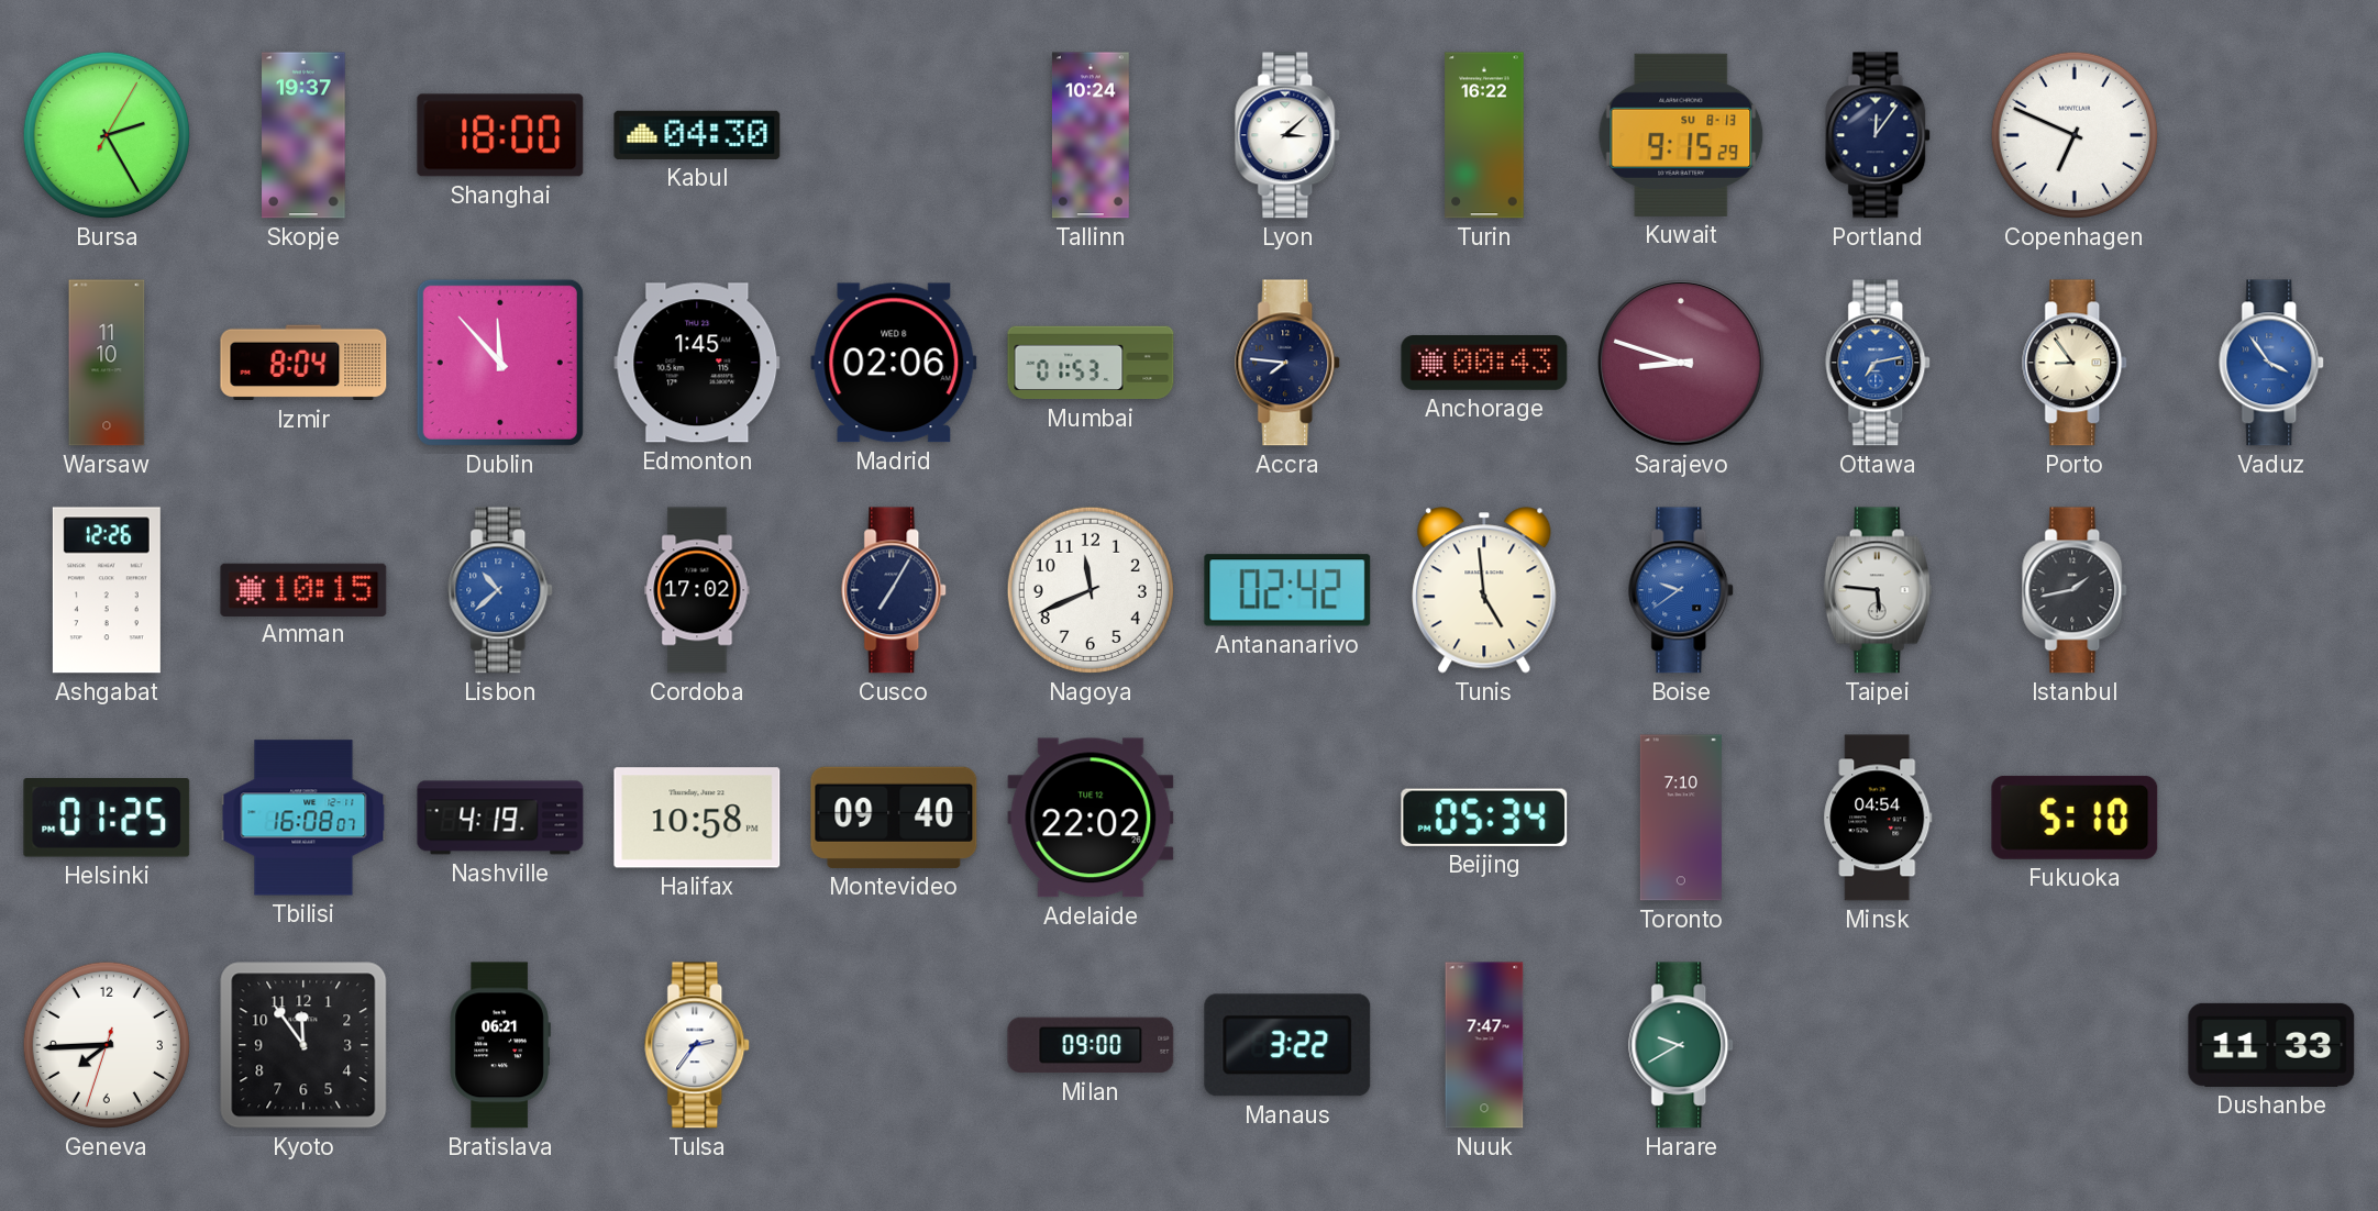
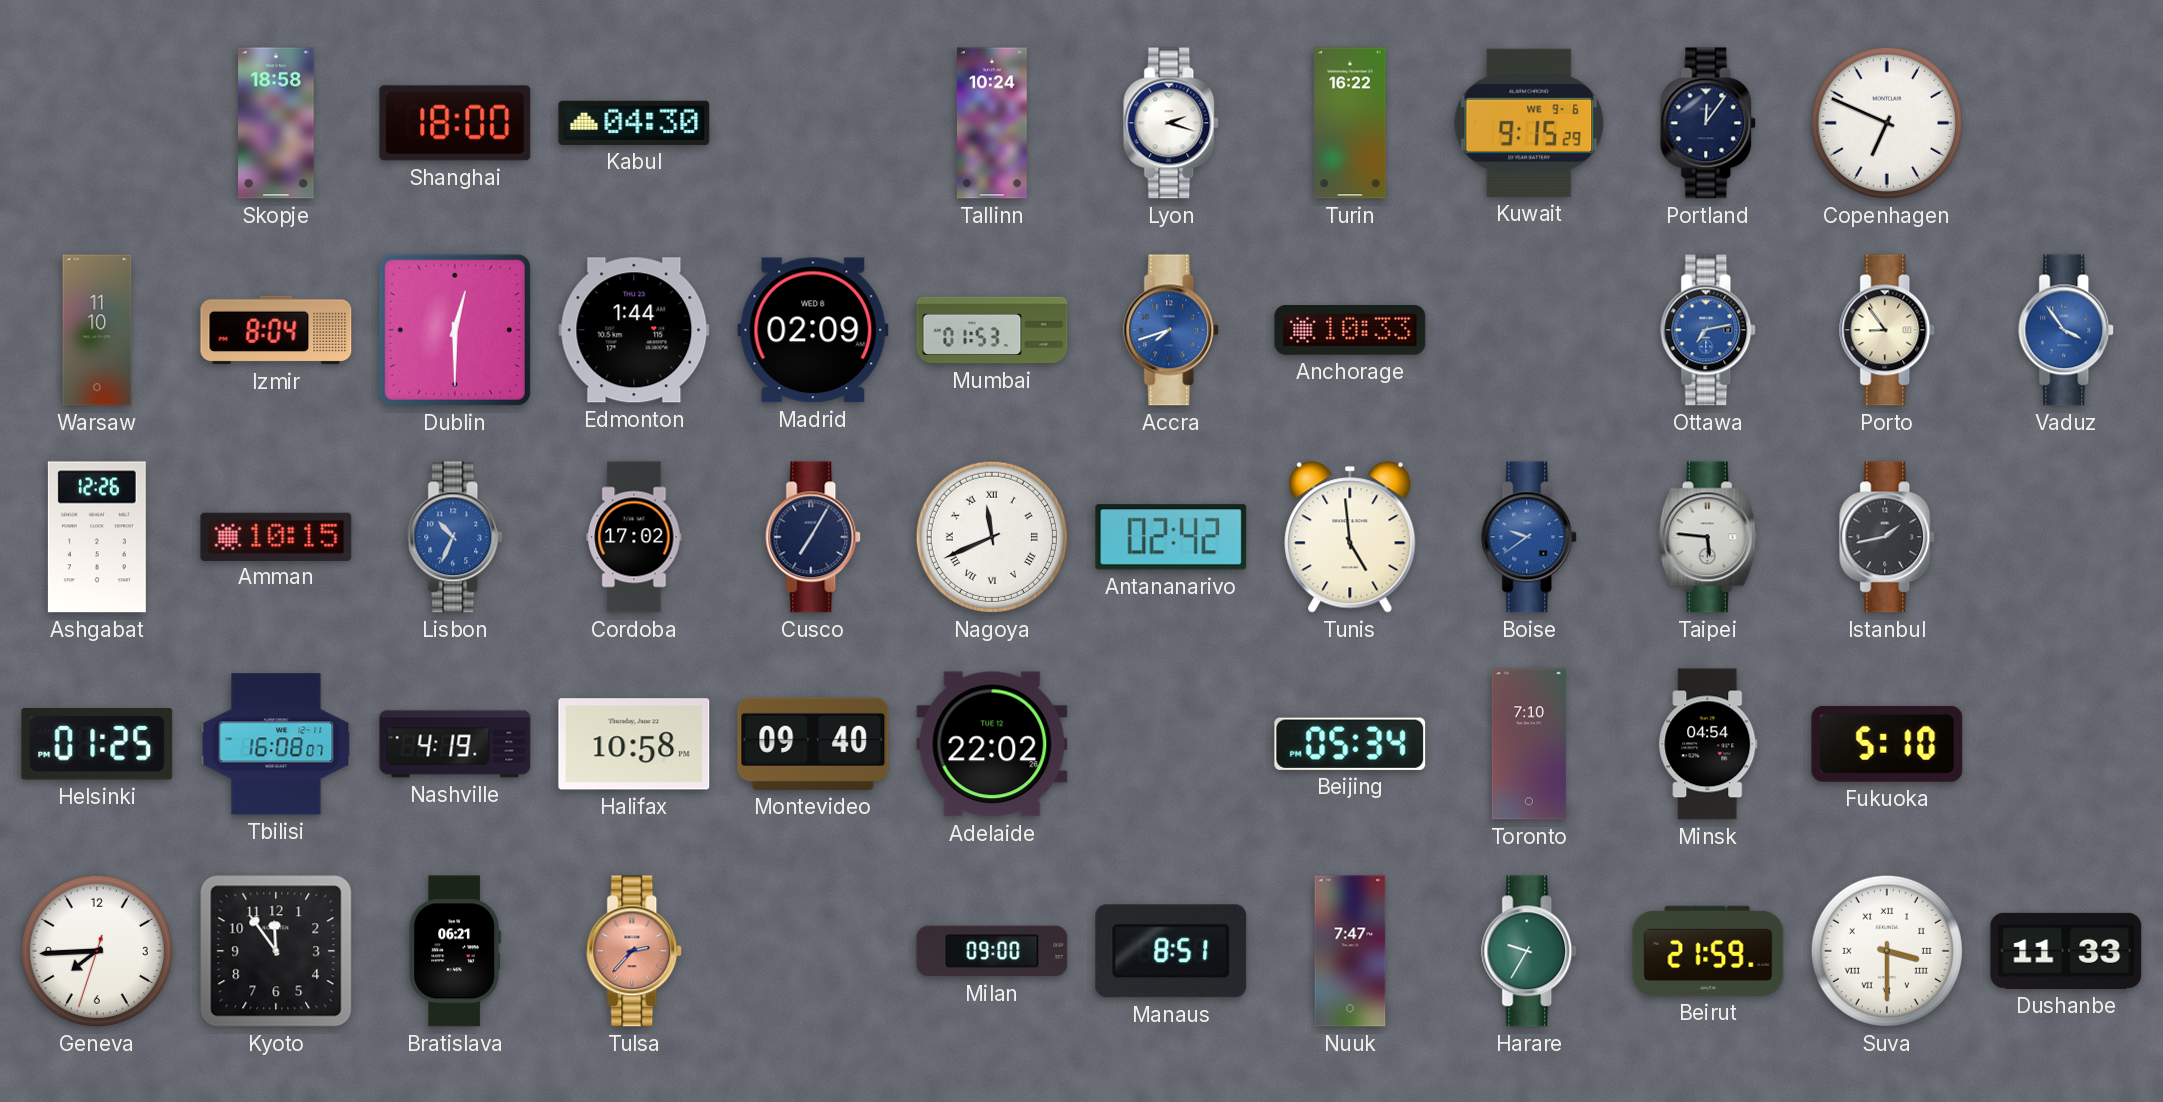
Bursa: 2:25 -> none
Skopje: 19:37 -> 18:58
Lyon: 3:08 -> 2:18
Kuwait date: SU 8-13 -> WE 9-6
Dublin: 11:53 -> 12:30
Edmonton: 1:45 -> 1:44
Madrid: 02:06 -> 02:09
Accra: 7:46 -> 7:42
Accra dial: navy -> blue
Anchorage: 00:43 -> 10:33
Sarajevo: 8:48 -> none
Lisbon: 10:38 -> 10:34
Nagoya numerals: Arabic -> Roman
Tulsa: 2:36 -> 2:37
Tulsa dial: white -> salmon
Manaus: 3:22 -> 8:51
Harare: 9:40 -> 9:35
Beirut: none -> 21:59
Suva: none -> 3:30
